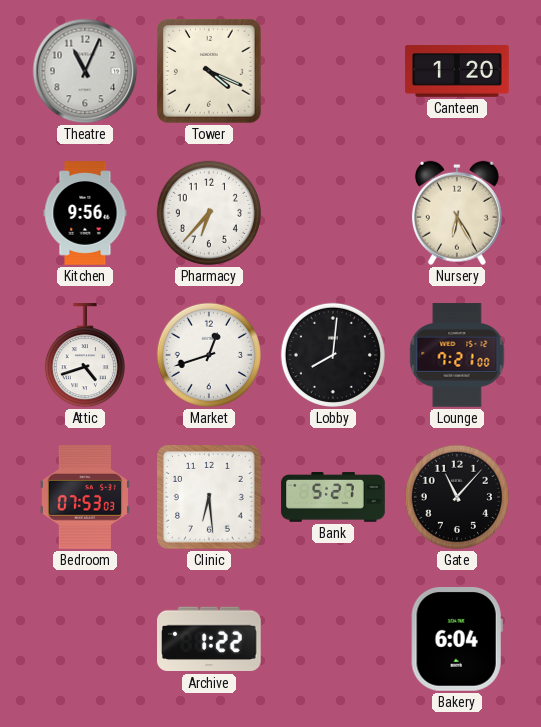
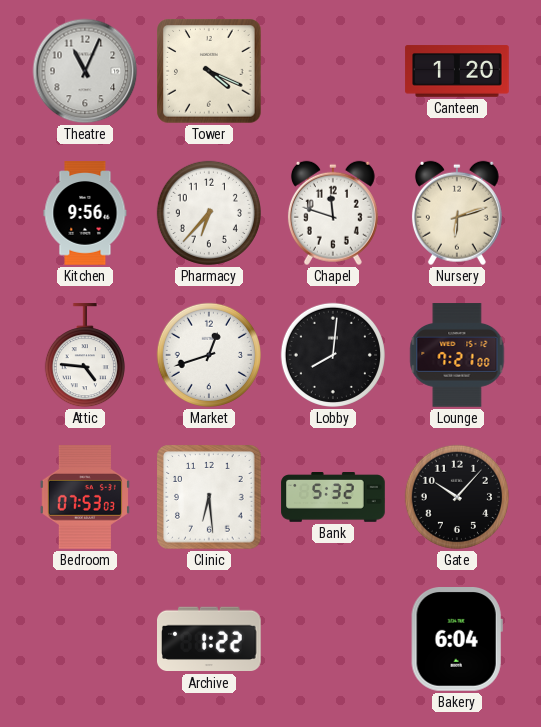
Chapel: none -> 11:48
Nursery: 6:25 -> 6:12
Attic: 4:42 -> 4:46
Bank: 5:27 -> 5:32
Gate: 11:07 -> 10:07
